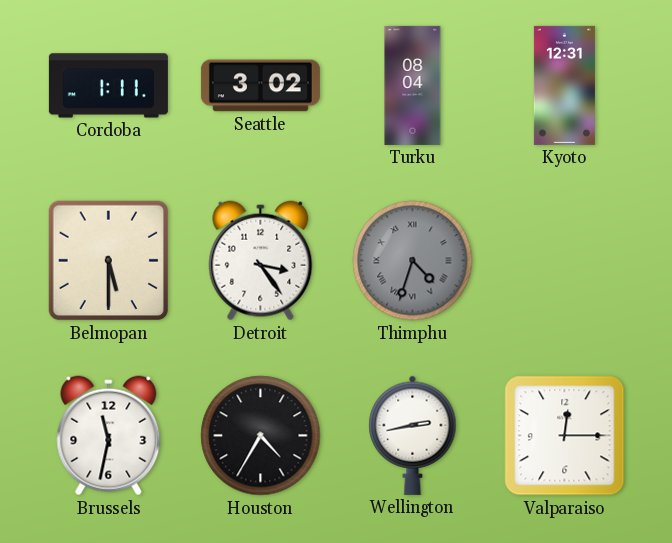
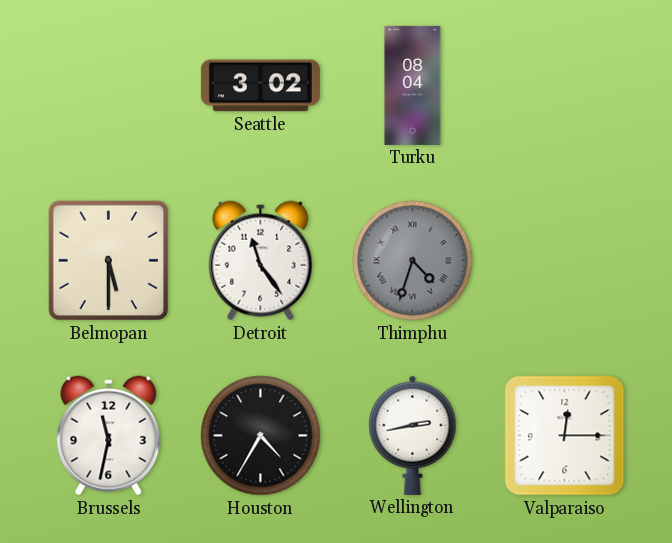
Cordoba: 1:11 -> none
Kyoto: 12:31 -> none
Detroit: 3:24 -> 11:24
